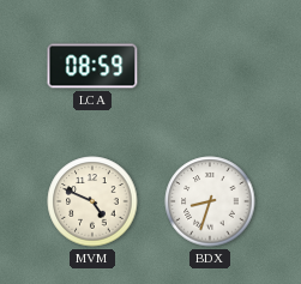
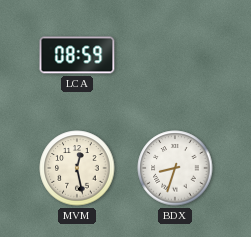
MVM: 4:49 -> 12:28
